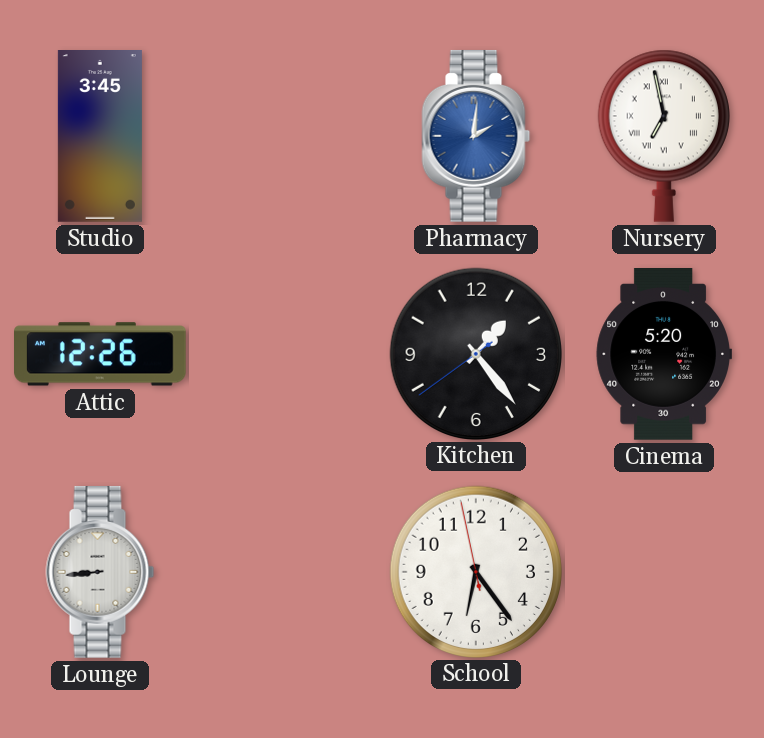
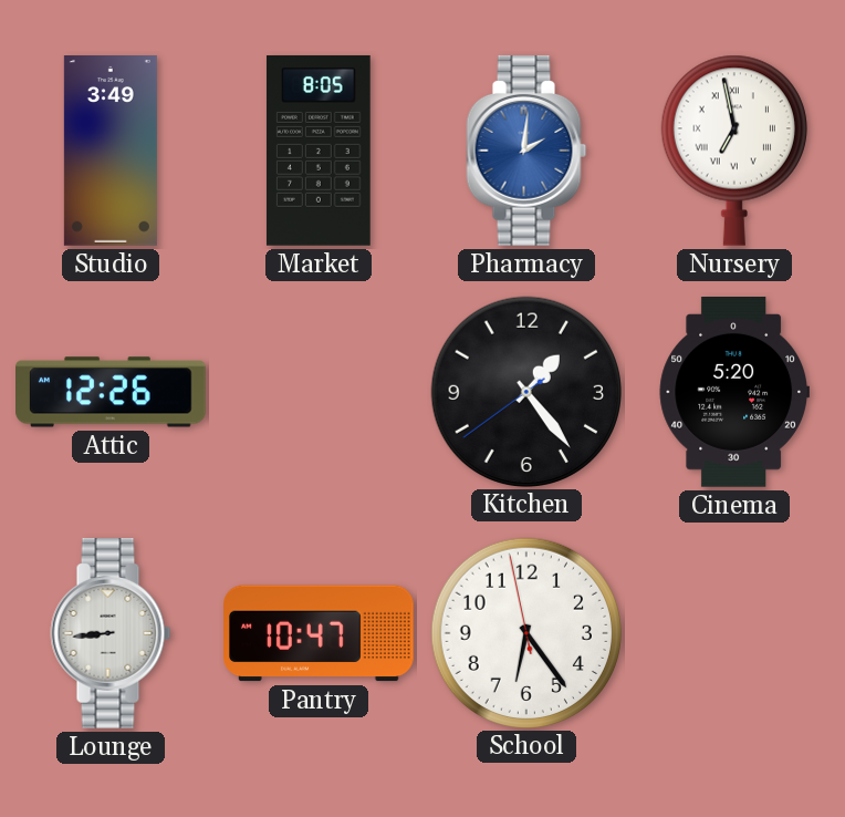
Studio: 3:45 -> 3:49
Market: none -> 8:05
Pantry: none -> 10:47
